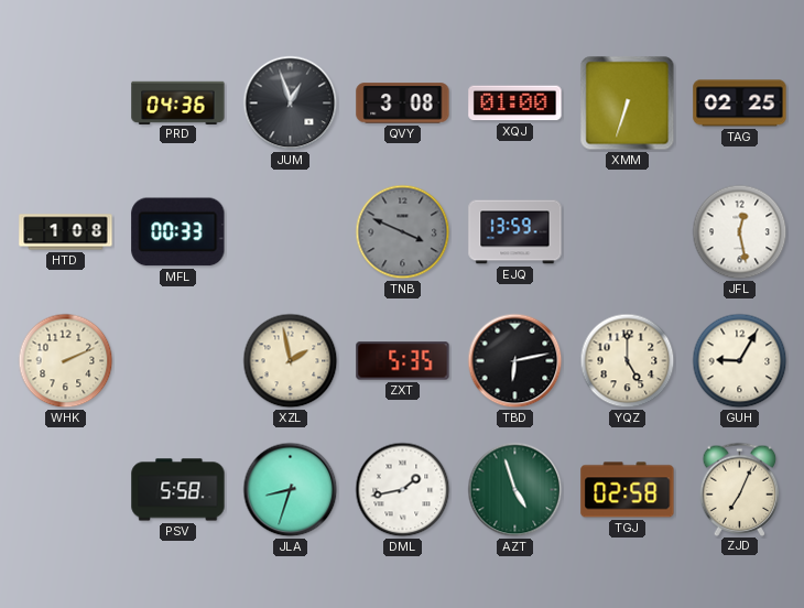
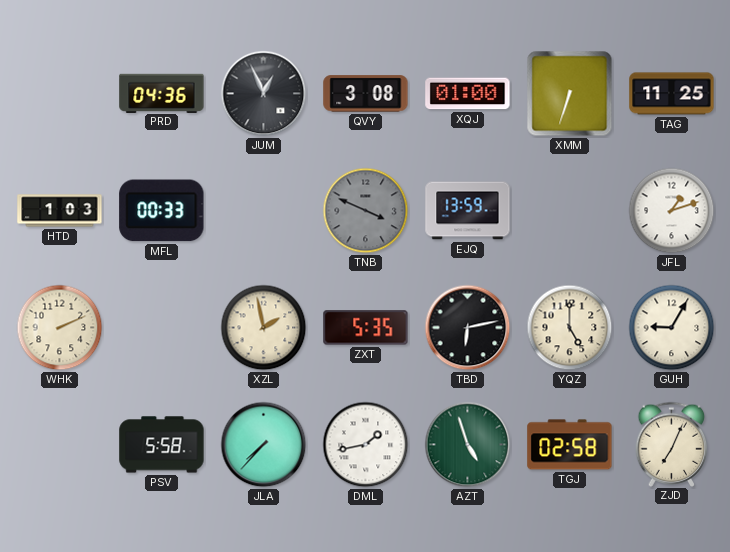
JUM: 12:57 -> 12:56
TAG: 02:25 -> 11:25
HTD: 1:08 -> 1:03
JFL: 12:28 -> 1:12
JLA: 8:33 -> 7:37
